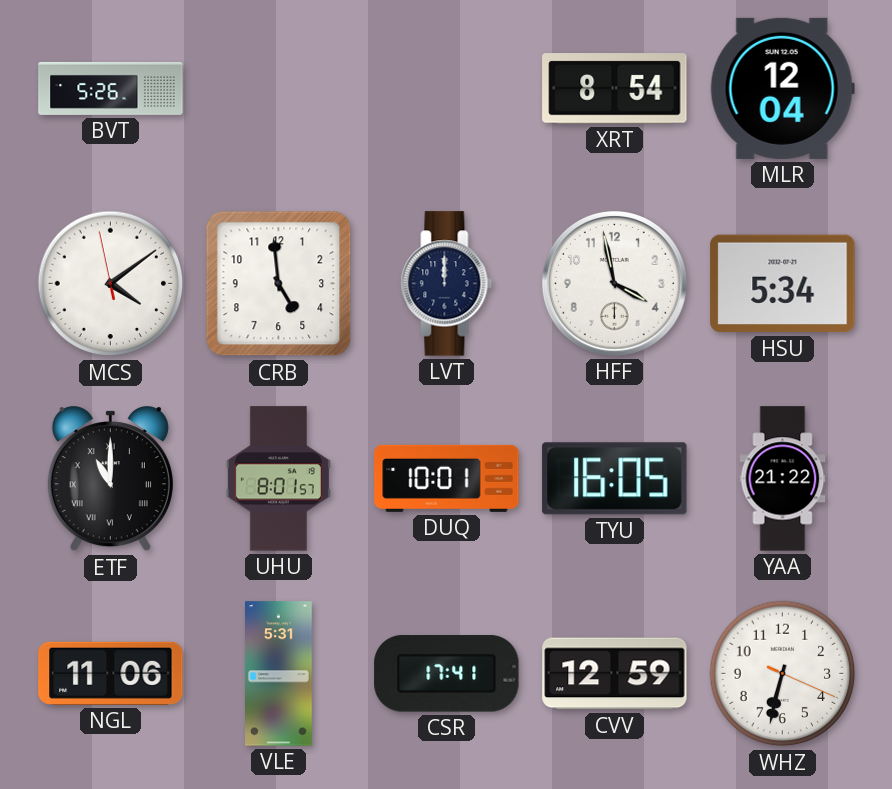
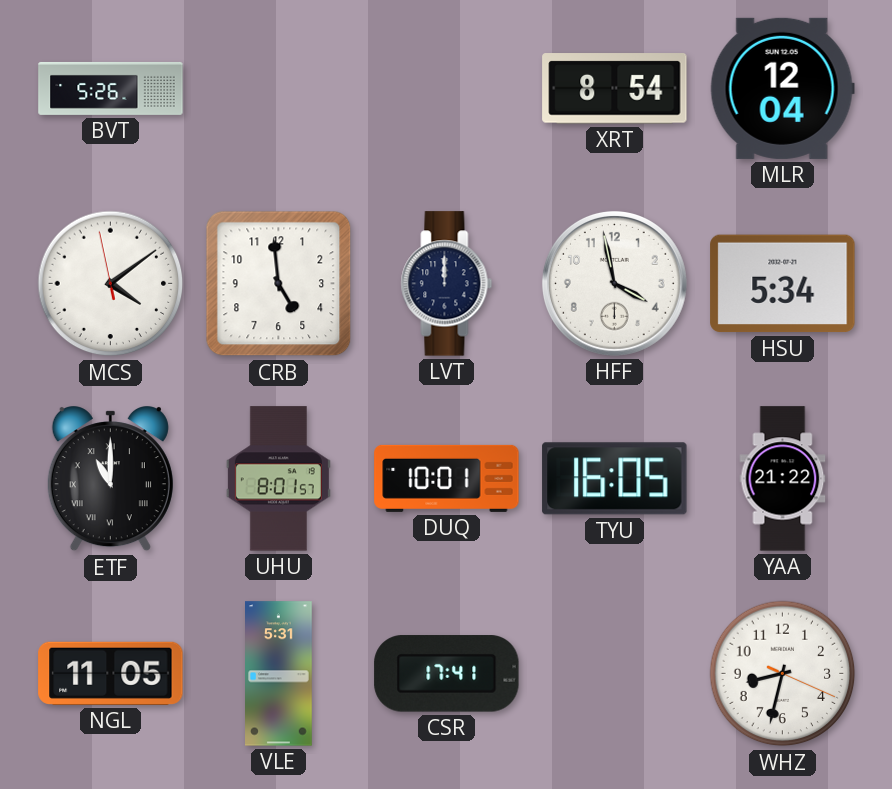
NGL: 11:06 -> 11:05
CVV: 12:59 -> none
WHZ: 6:32 -> 8:32
